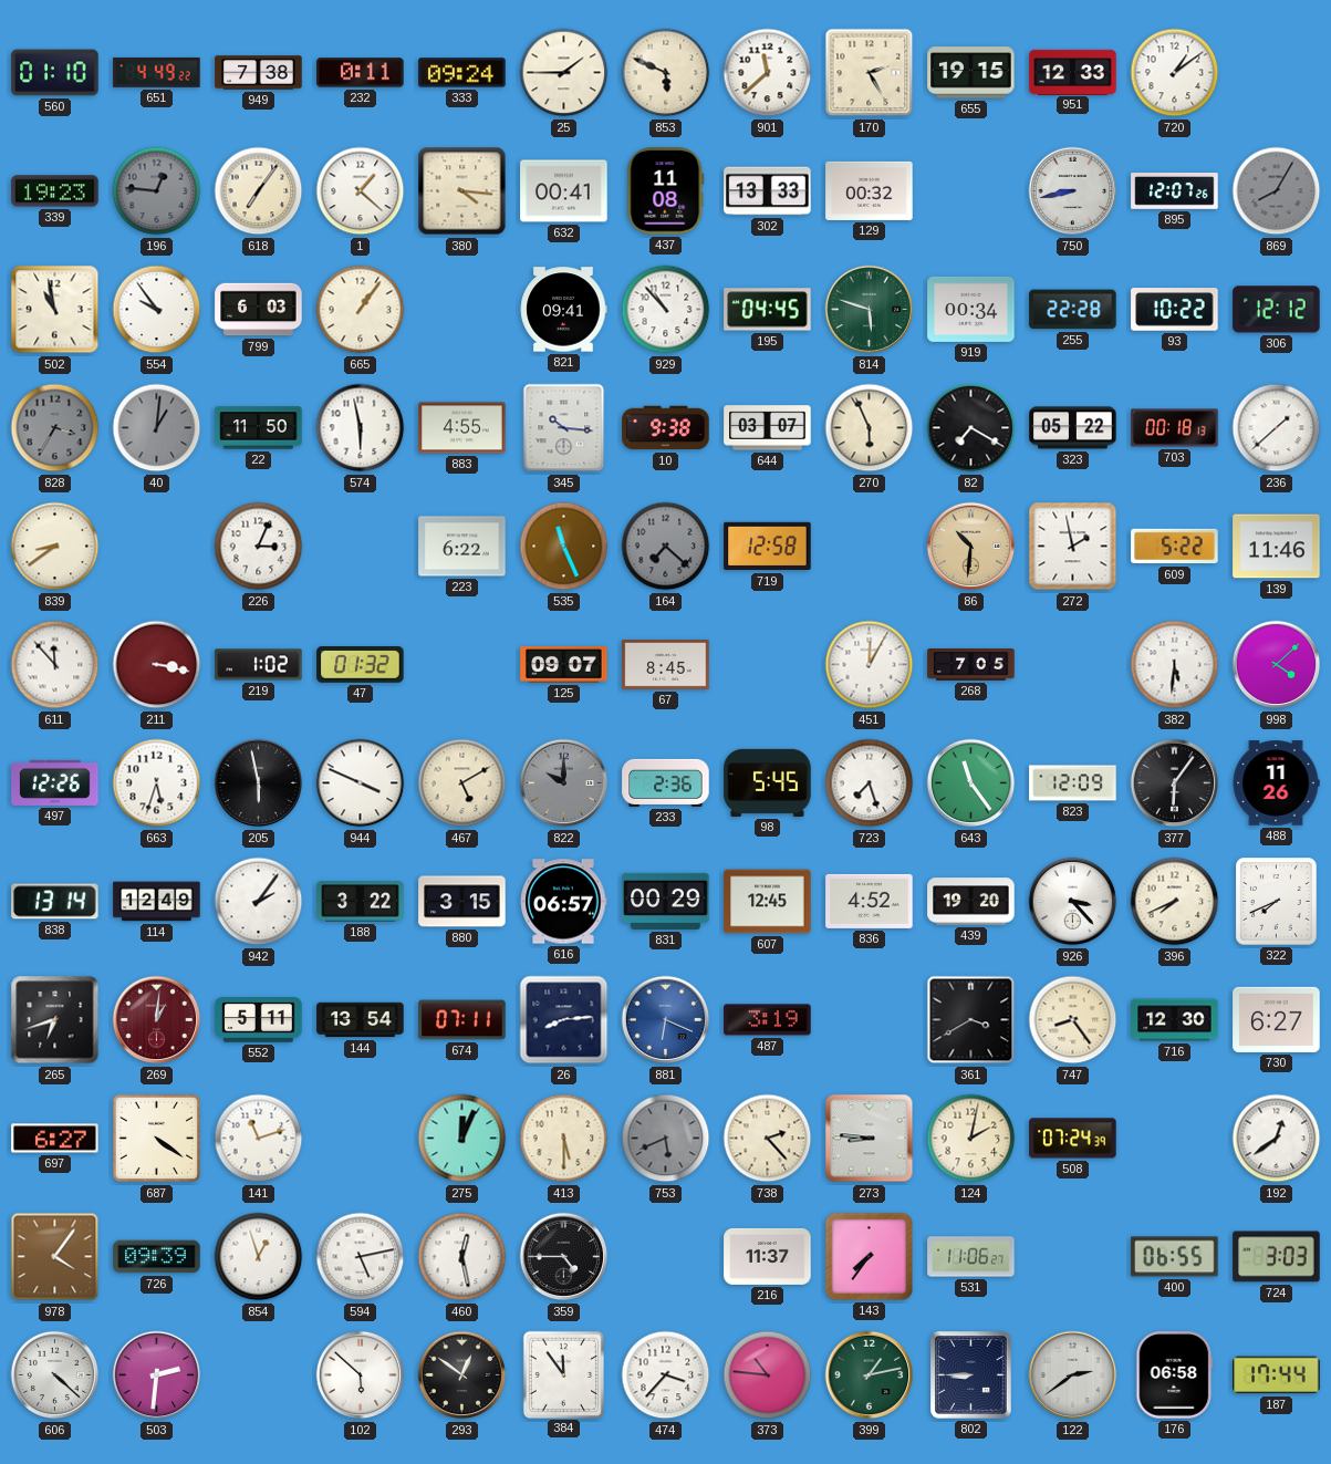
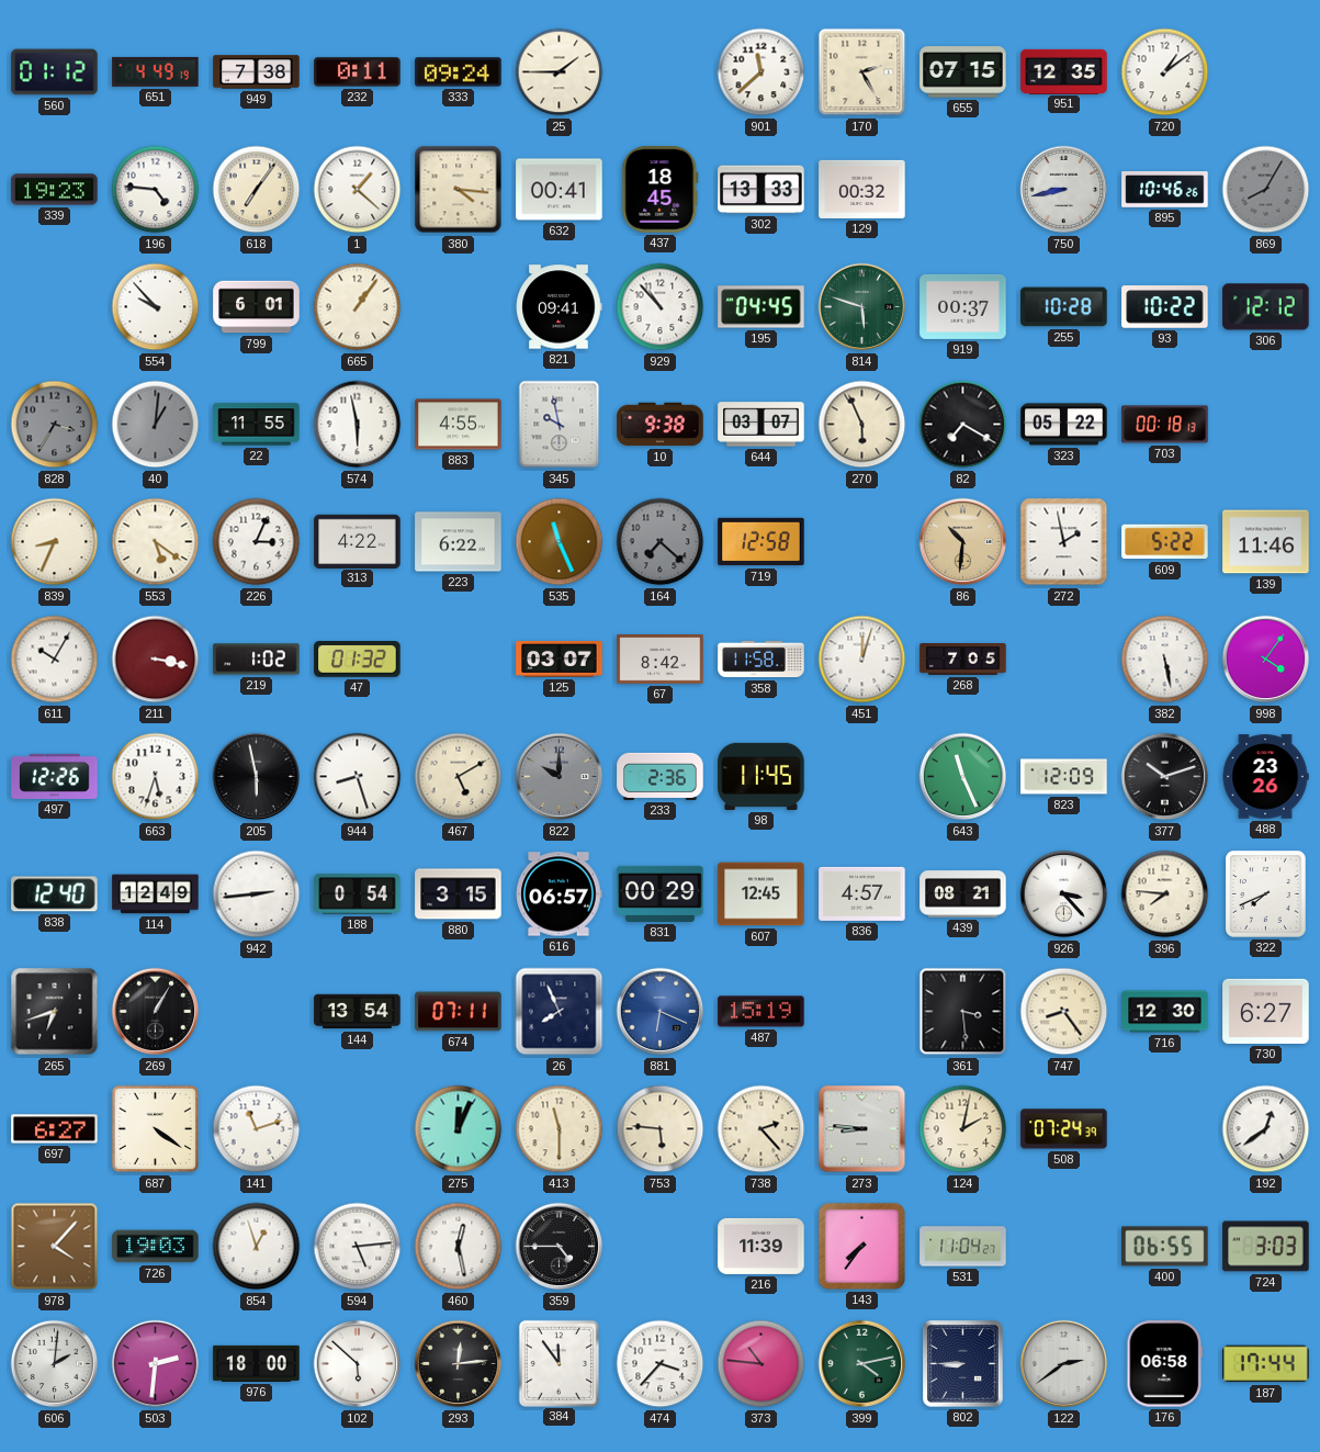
560: 01:10 -> 01:12
651: 4:49:22 -> 4:49:19
853: 5:49 -> none
655: 19:15 -> 07:15
951: 12:33 -> 12:35
196: 12:46 -> 4:46
196 dial: grey -> white
437: 11:08 -> 18:45
895: 12:07 -> 10:46
502: 10:58 -> none
554: 9:54 -> 9:53
799: 6:03 -> 6:01
919: 00:34 -> 00:37
255: 22:28 -> 10:28
22: 11:50 -> 11:55
345: 10:16 -> 9:58
236: 1:38 -> none
839: 8:39 -> 8:34
553: none -> 5:21
313: none -> 4:22
611: 11:53 -> 10:05
125: 09:07 -> 03:07
67: 8:45 -> 8:42
358: none -> 11:58
451: 12:05 -> 12:03
382: 5:31 -> 5:28
998: 4:08 -> 4:06
944: 3:49 -> 8:27
98: 5:45 -> 11:45
723: 7:27 -> none
643: 11:24 -> 11:26
377: 6:06 -> 10:12
488: 11:26 -> 23:26
838: 13:14 -> 12:40
942: 2:06 -> 2:44
188: 3:22 -> 0:54
836: 4:52 -> 4:57
439: 19:20 -> 08:21
396: 7:41 -> 7:46
269: 1:01 -> 1:05
269 dial: burgundy -> black
552: 5:11 -> none
26: 8:14 -> 7:56
487: 3:19 -> 15:19
361: 3:40 -> 3:29
413: 5:30 -> 11:30
753: 5:41 -> 5:46
753 dial: grey -> cream
978: 4:06 -> 4:07
726: 09:39 -> 19:03
594: 5:13 -> 5:14
216: 11:37 -> 11:39
531: 11:06 -> 11:04
606: 4:22 -> 2:01
976: none -> 18:00
293: 12:51 -> 12:14
399: 1:13 -> 4:13
